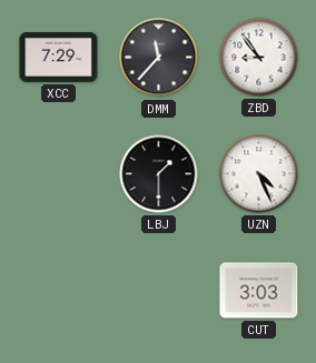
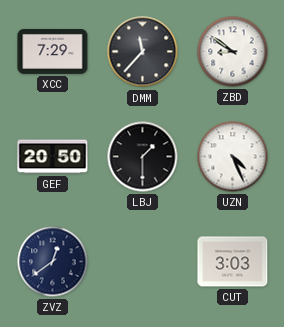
ZBD: 8:54 -> 8:51
GEF: none -> 20:50
ZVZ: none -> 12:39
